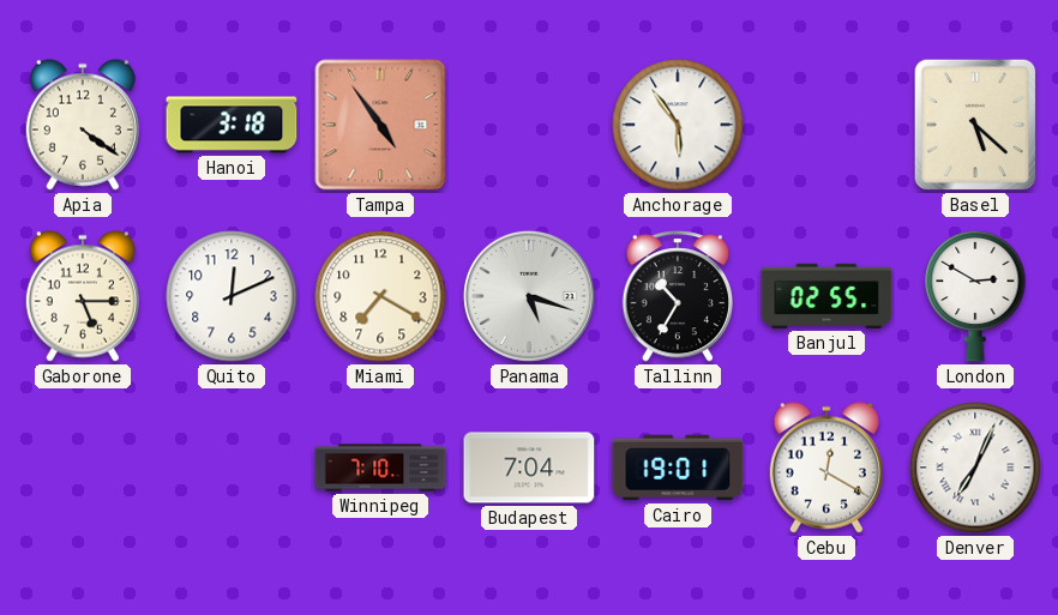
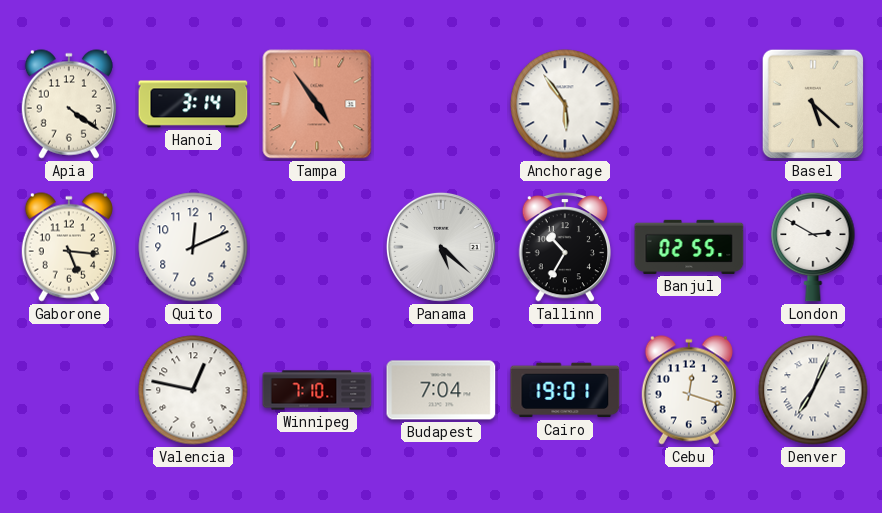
Hanoi: 3:18 -> 3:14
Gaborone: 5:15 -> 5:16
Miami: 7:20 -> none
Panama: 5:18 -> 5:22
Valencia: none -> 12:47
Cebu: 12:20 -> 12:18
